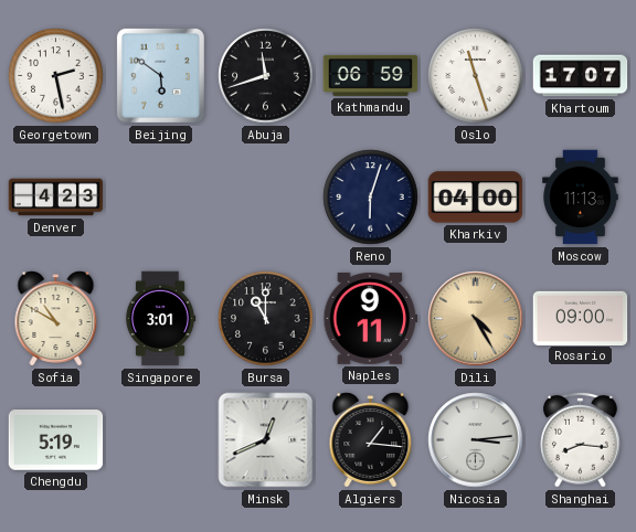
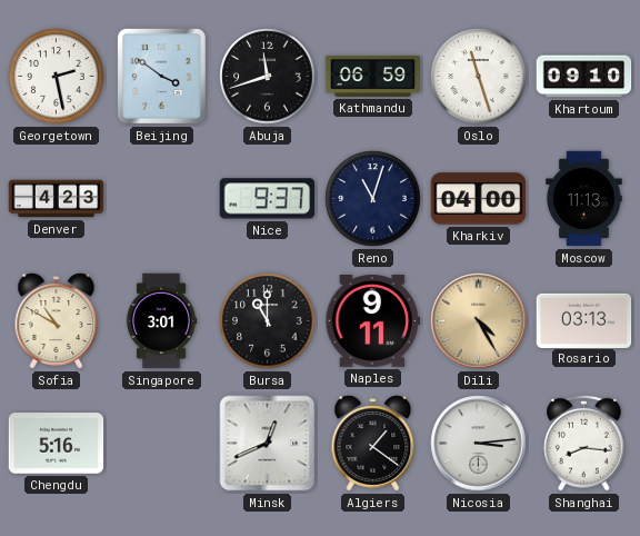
Beijing: 5:51 -> 3:51
Khartoum: 17:07 -> 09:10
Nice: none -> 9:37
Reno: 6:03 -> 11:03
Rosario: 09:00 -> 03:13
Chengdu: 5:19 -> 5:16
Algiers: 1:16 -> 1:21
